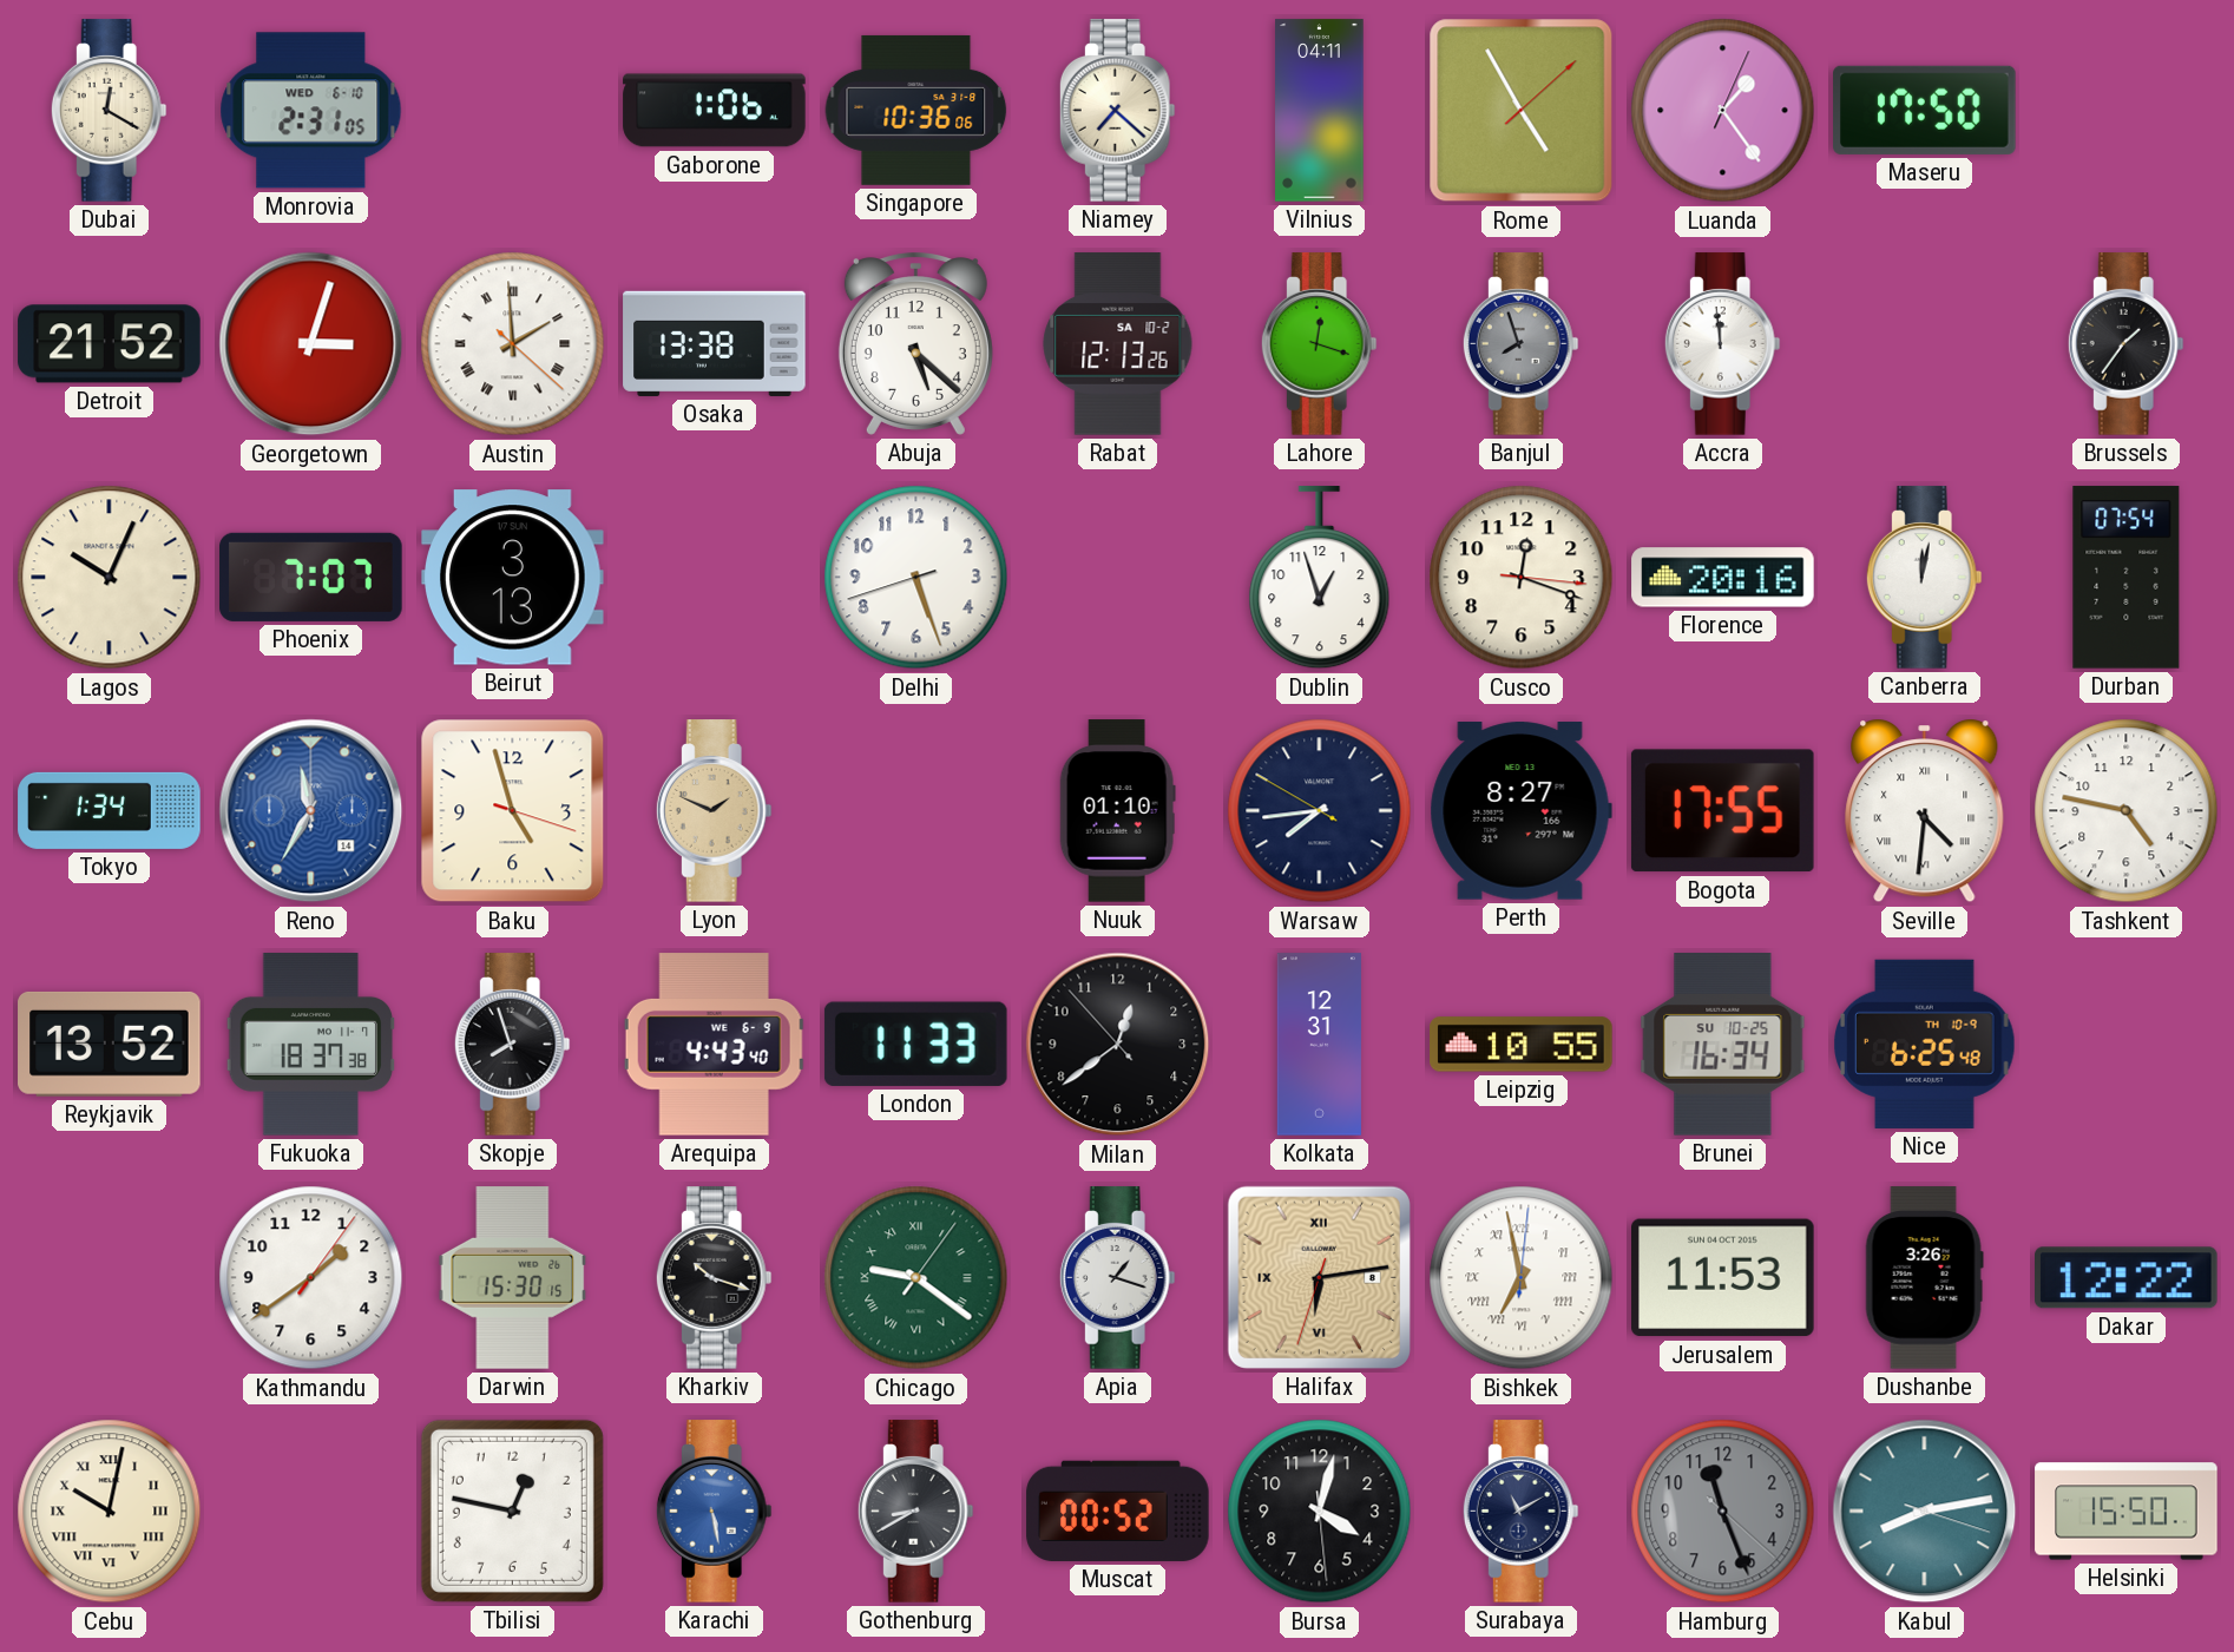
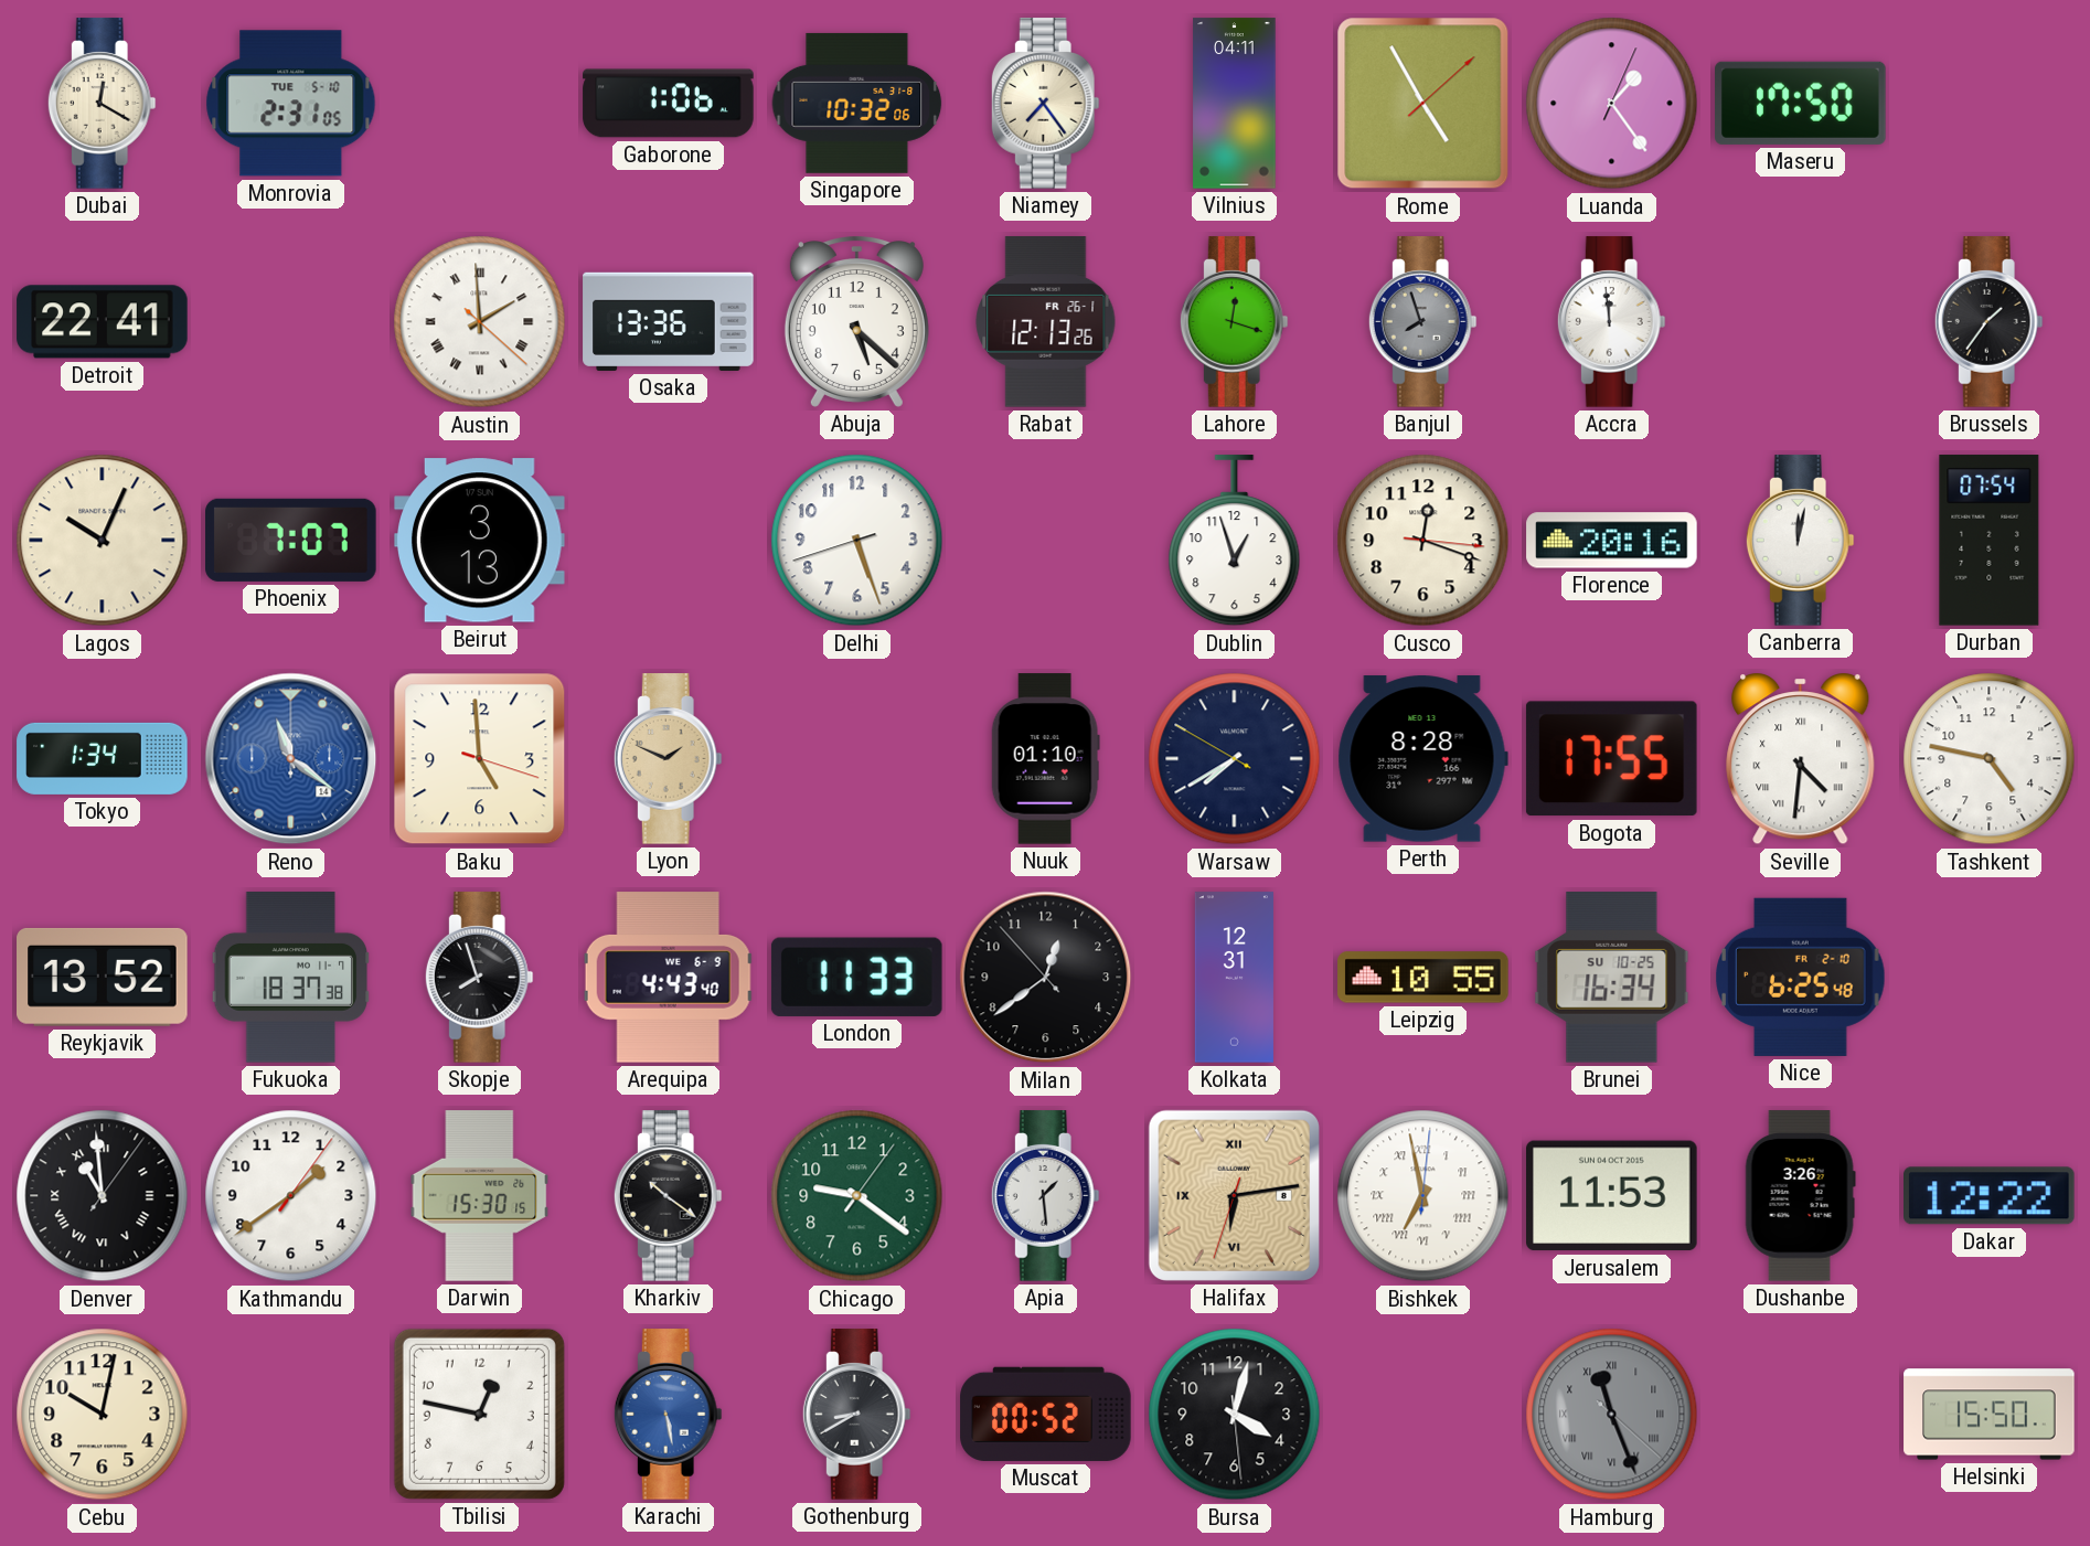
Monrovia date: WED 6-10 -> TUE 5-10
Singapore: 10:36 -> 10:32
Niamey: 7:22 -> 7:24
Detroit: 21:52 -> 22:41
Georgetown: 3:03 -> none
Osaka: 13:38 -> 13:36
Rabat date: SA 10-2 -> FR 26-1
Reno: 11:35 -> 11:21
Baku: 4:57 -> 4:59
Warsaw: 7:43 -> 7:39
Perth: 8:27 -> 8:28
Nice date: TH 10-9 -> FR 2-10
Denver: none -> 10:59
Kharkiv: 10:18 -> 10:21
Chicago numerals: Roman -> Arabic
Apia: 1:18 -> 1:29
Cebu numerals: Roman -> Arabic
Surabaya: 11:10 -> none
Hamburg numerals: Arabic -> Roman
Kabul: 8:13 -> none
